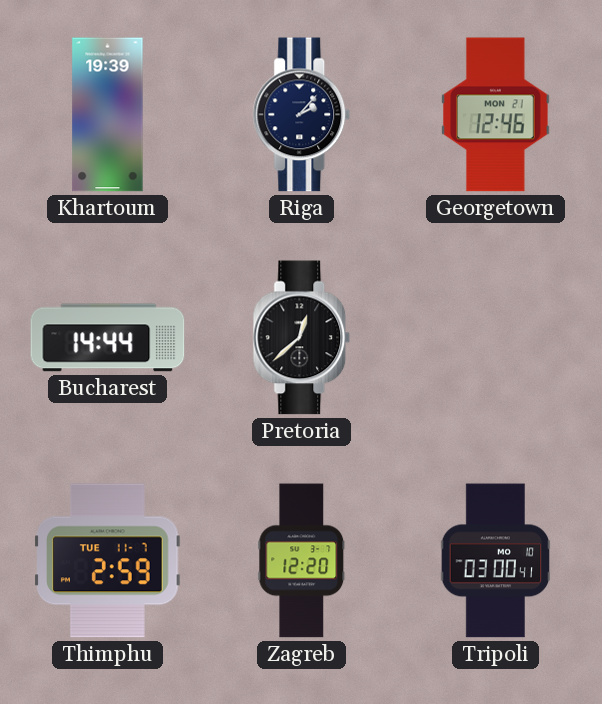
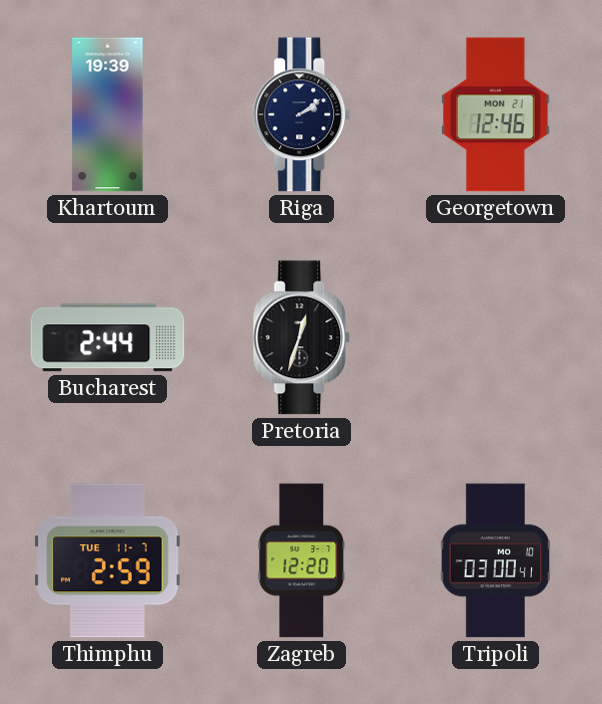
Riga: 2:07 -> 2:09
Bucharest: 14:44 -> 2:44
Pretoria: 12:38 -> 12:33
